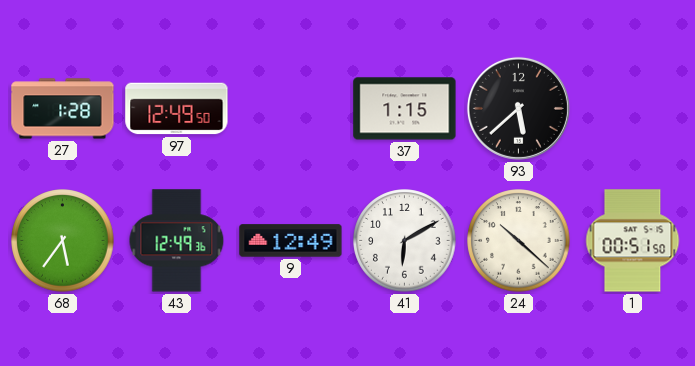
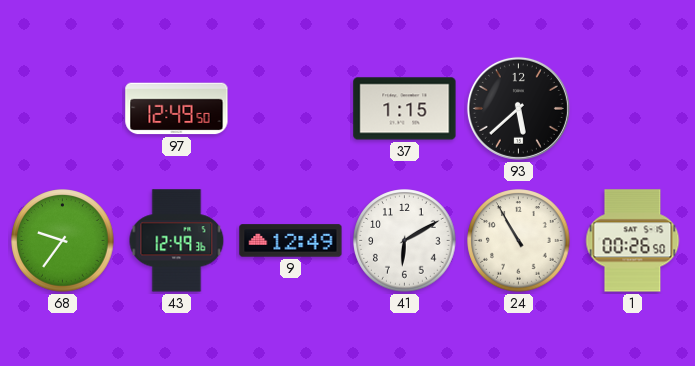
27: 1:28 -> none
68: 5:36 -> 9:36
24: 10:22 -> 10:55
1: 00:51 -> 00:26
